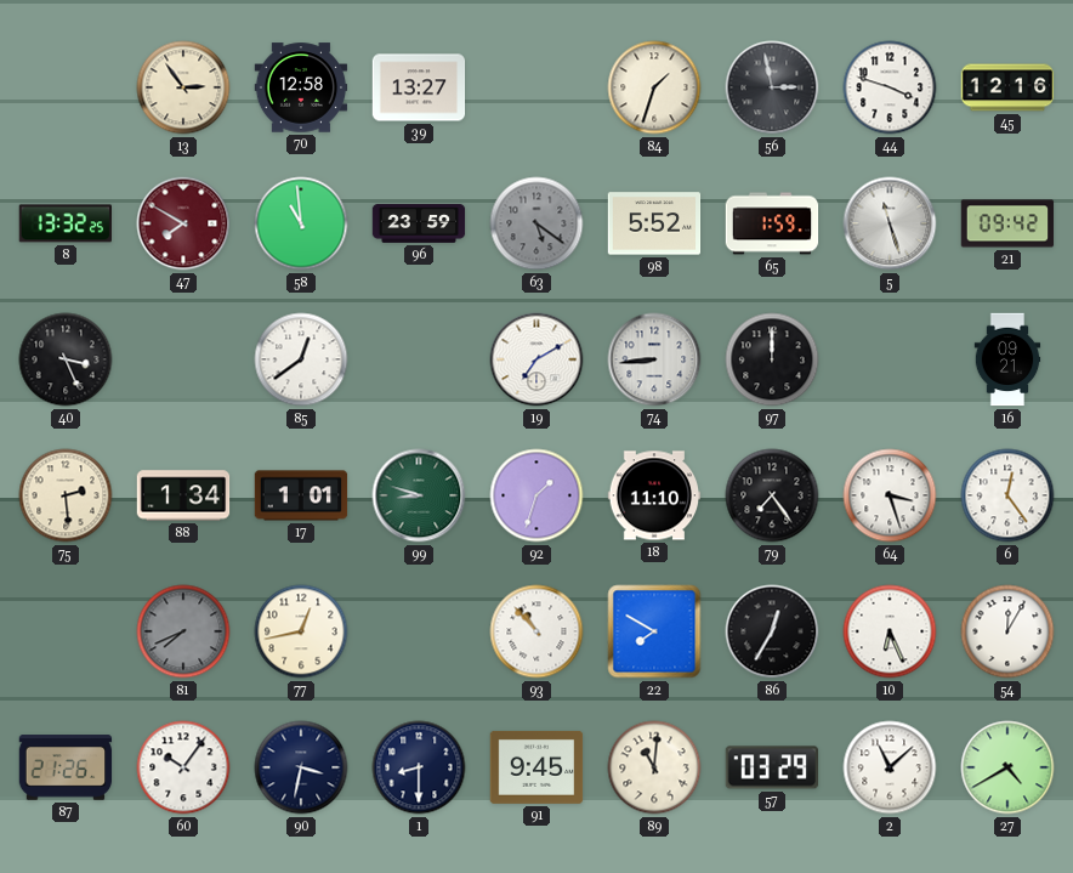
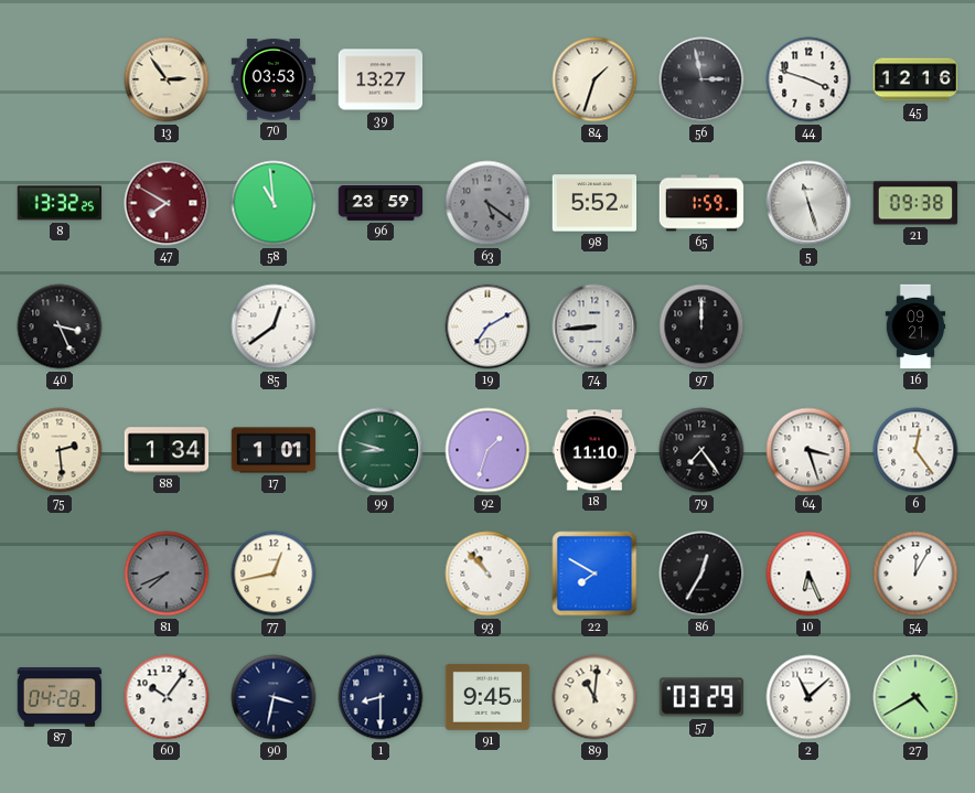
70: 12:58 -> 03:53
21: 09:42 -> 09:38
87: 21:26 -> 04:28
